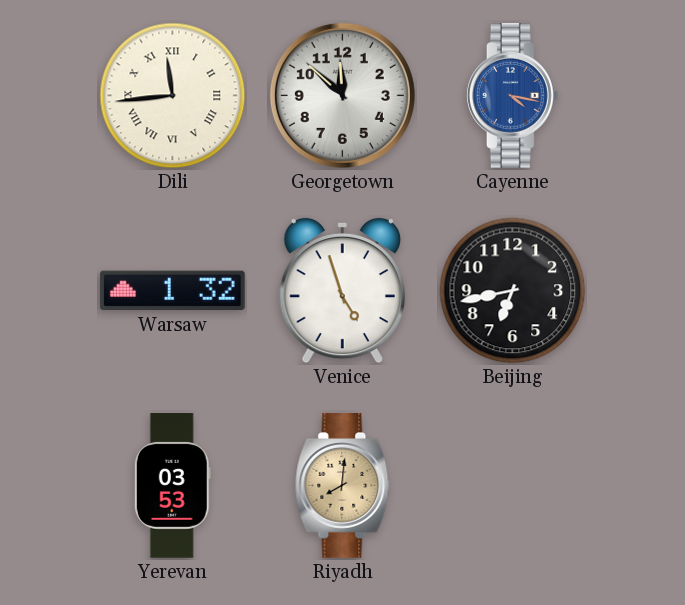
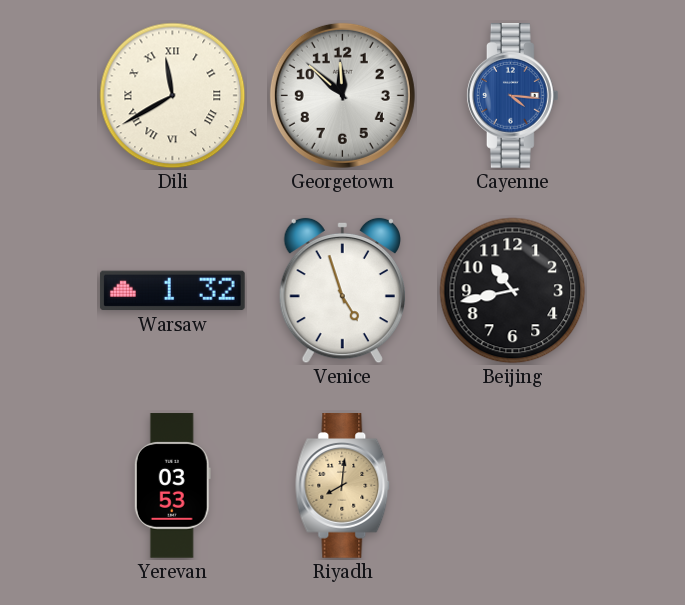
Dili: 11:44 -> 11:40
Cayenne: 4:17 -> 4:16
Beijing: 6:43 -> 10:43
